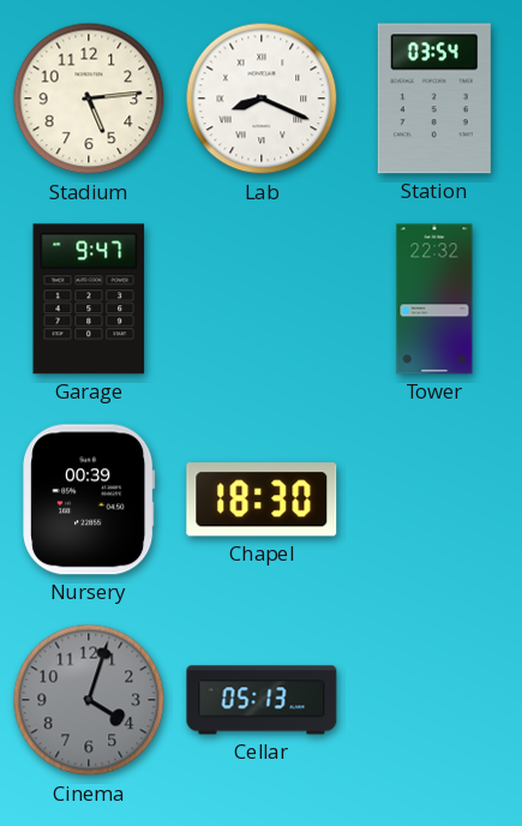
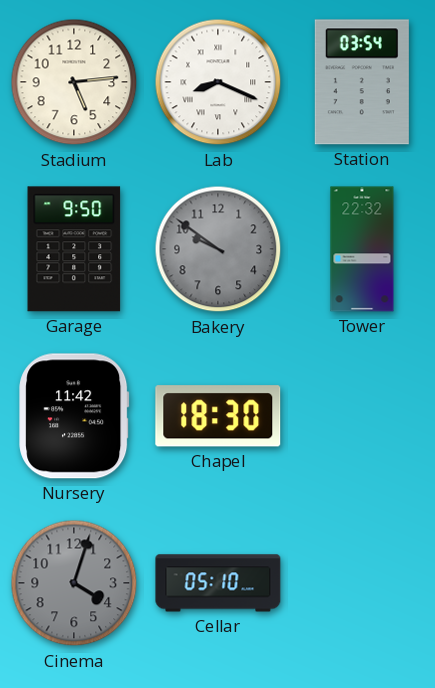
Garage: 9:47 -> 9:50
Bakery: none -> 9:51
Nursery: 00:39 -> 11:42
Cellar: 05:13 -> 05:10
